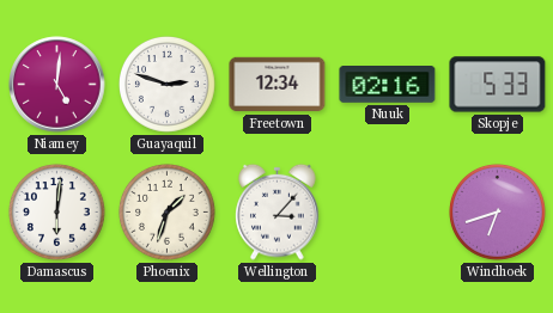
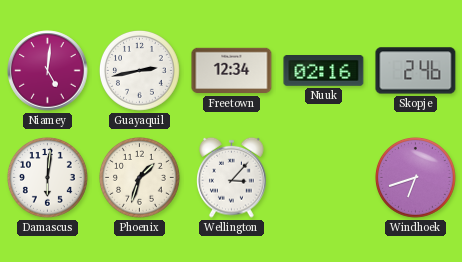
Guayaquil: 2:48 -> 2:43
Skopje: 5:33 -> 2:46
